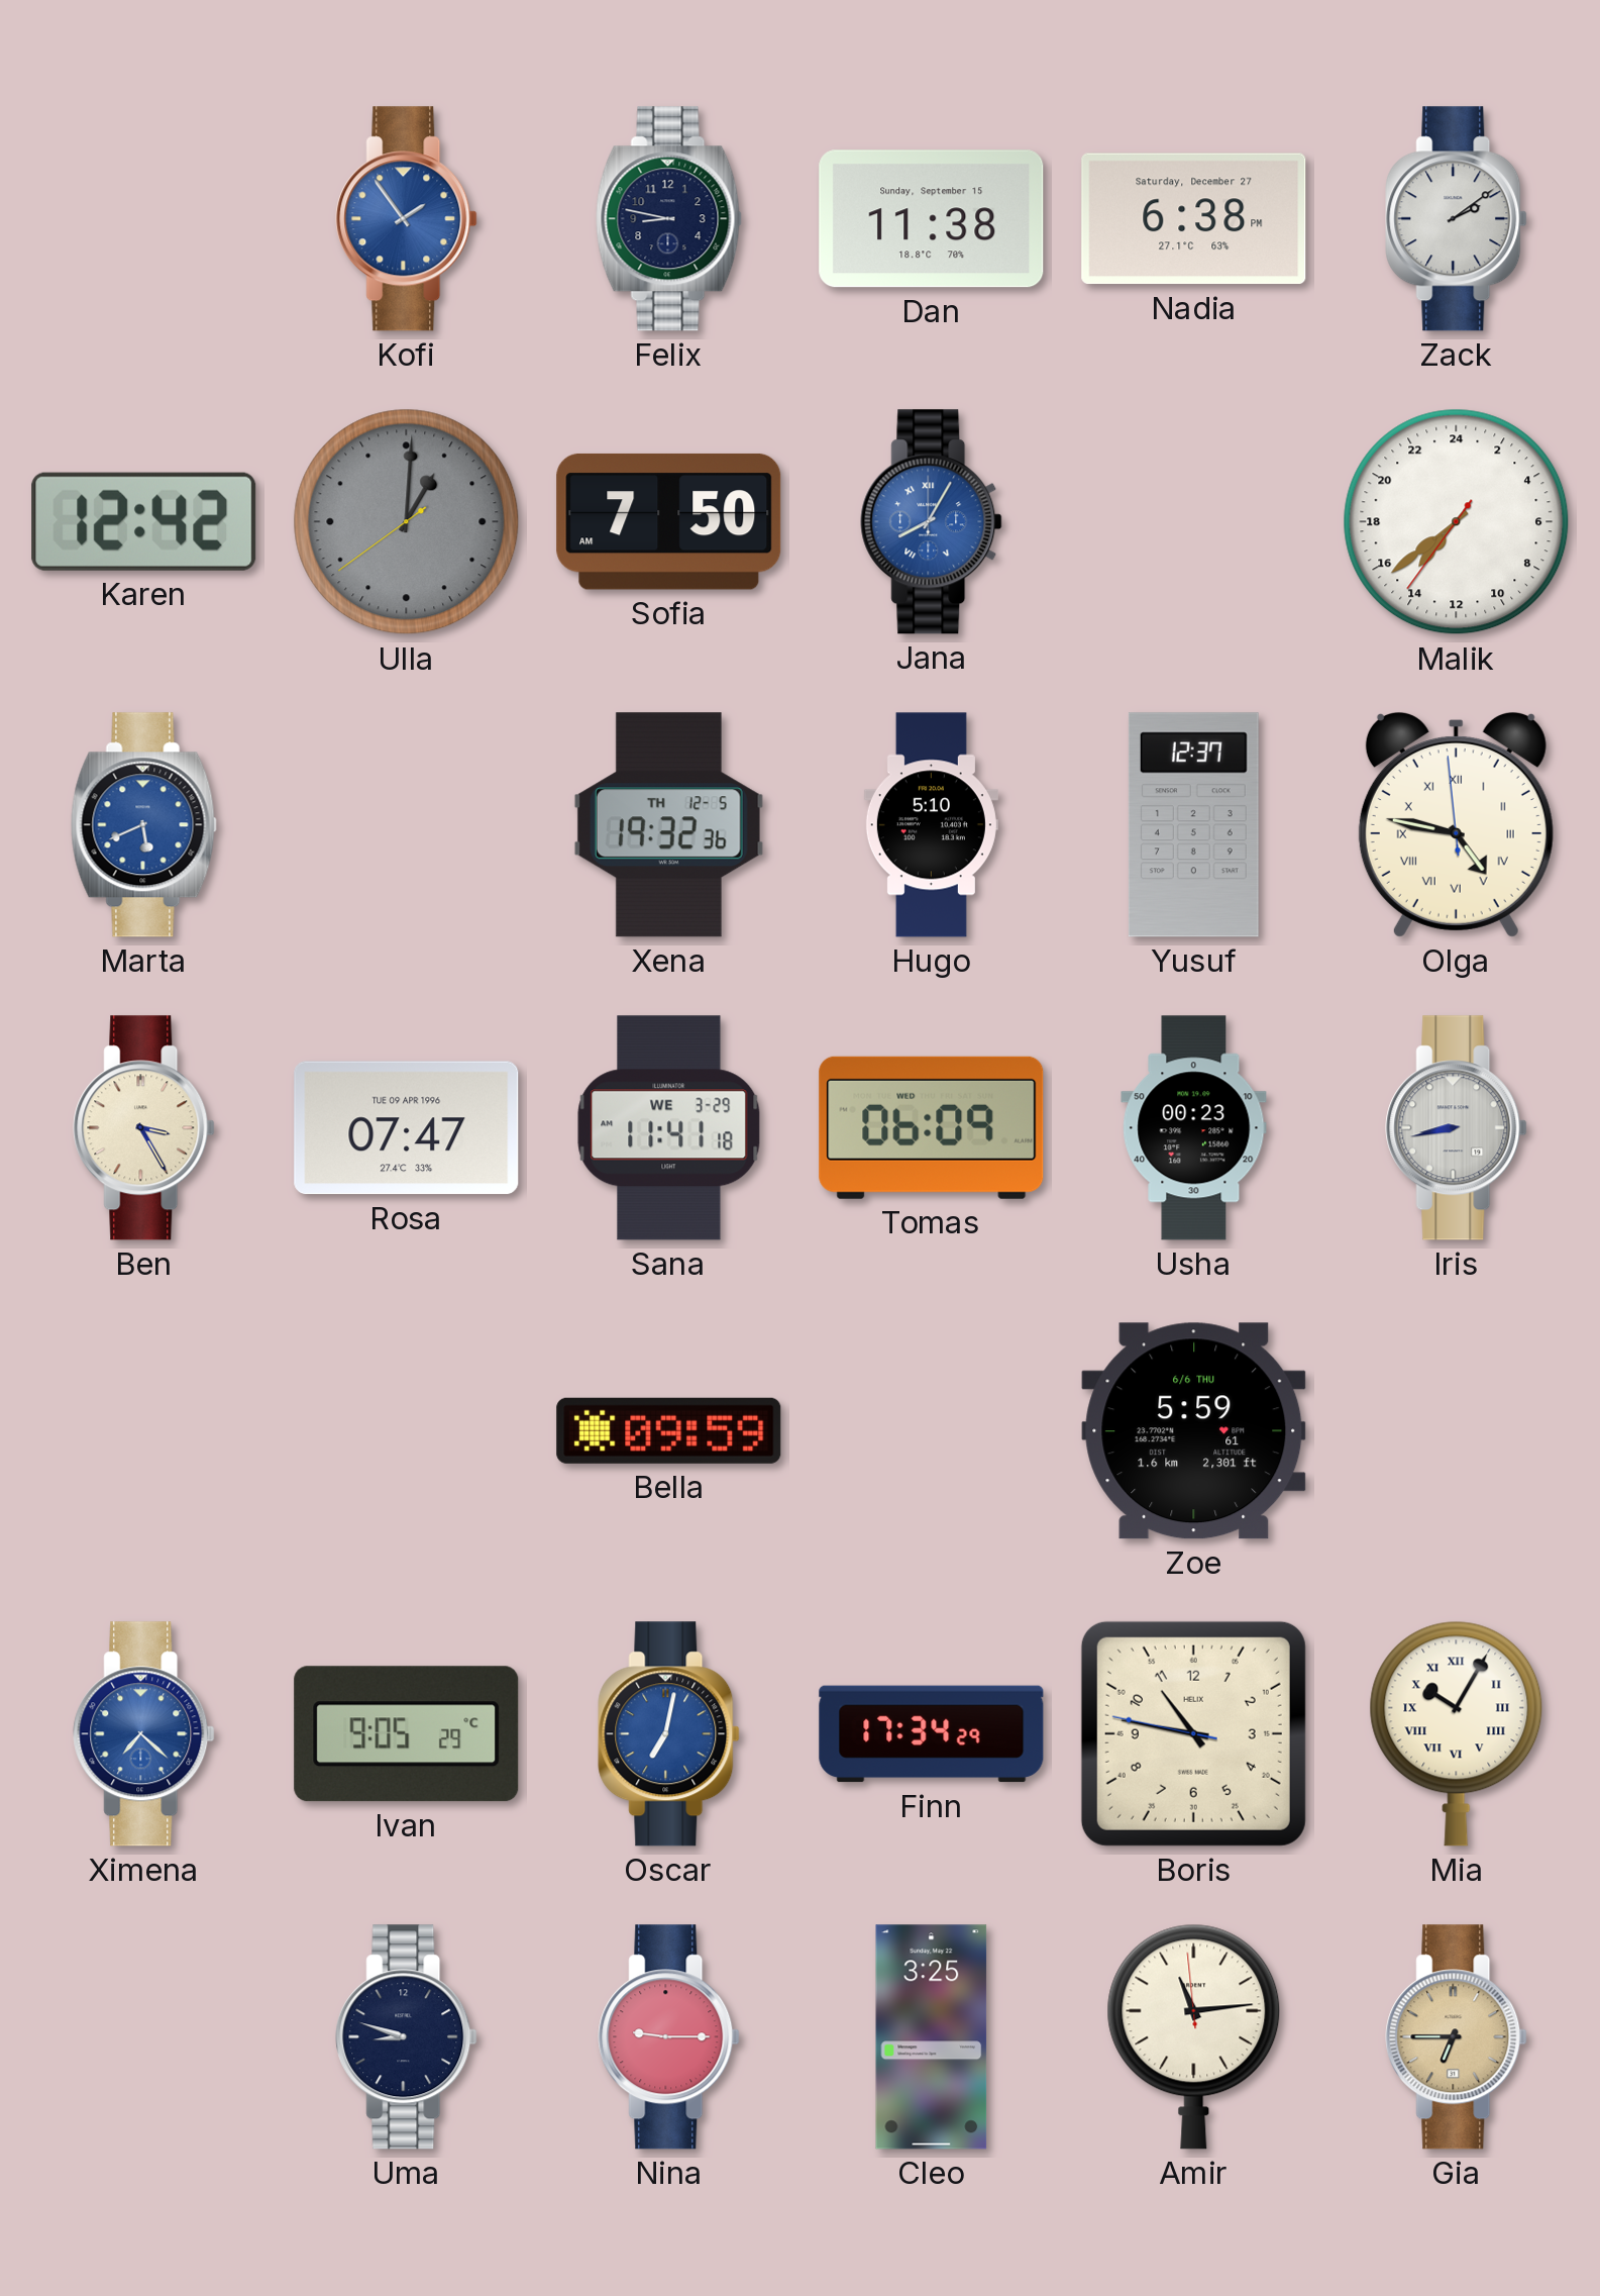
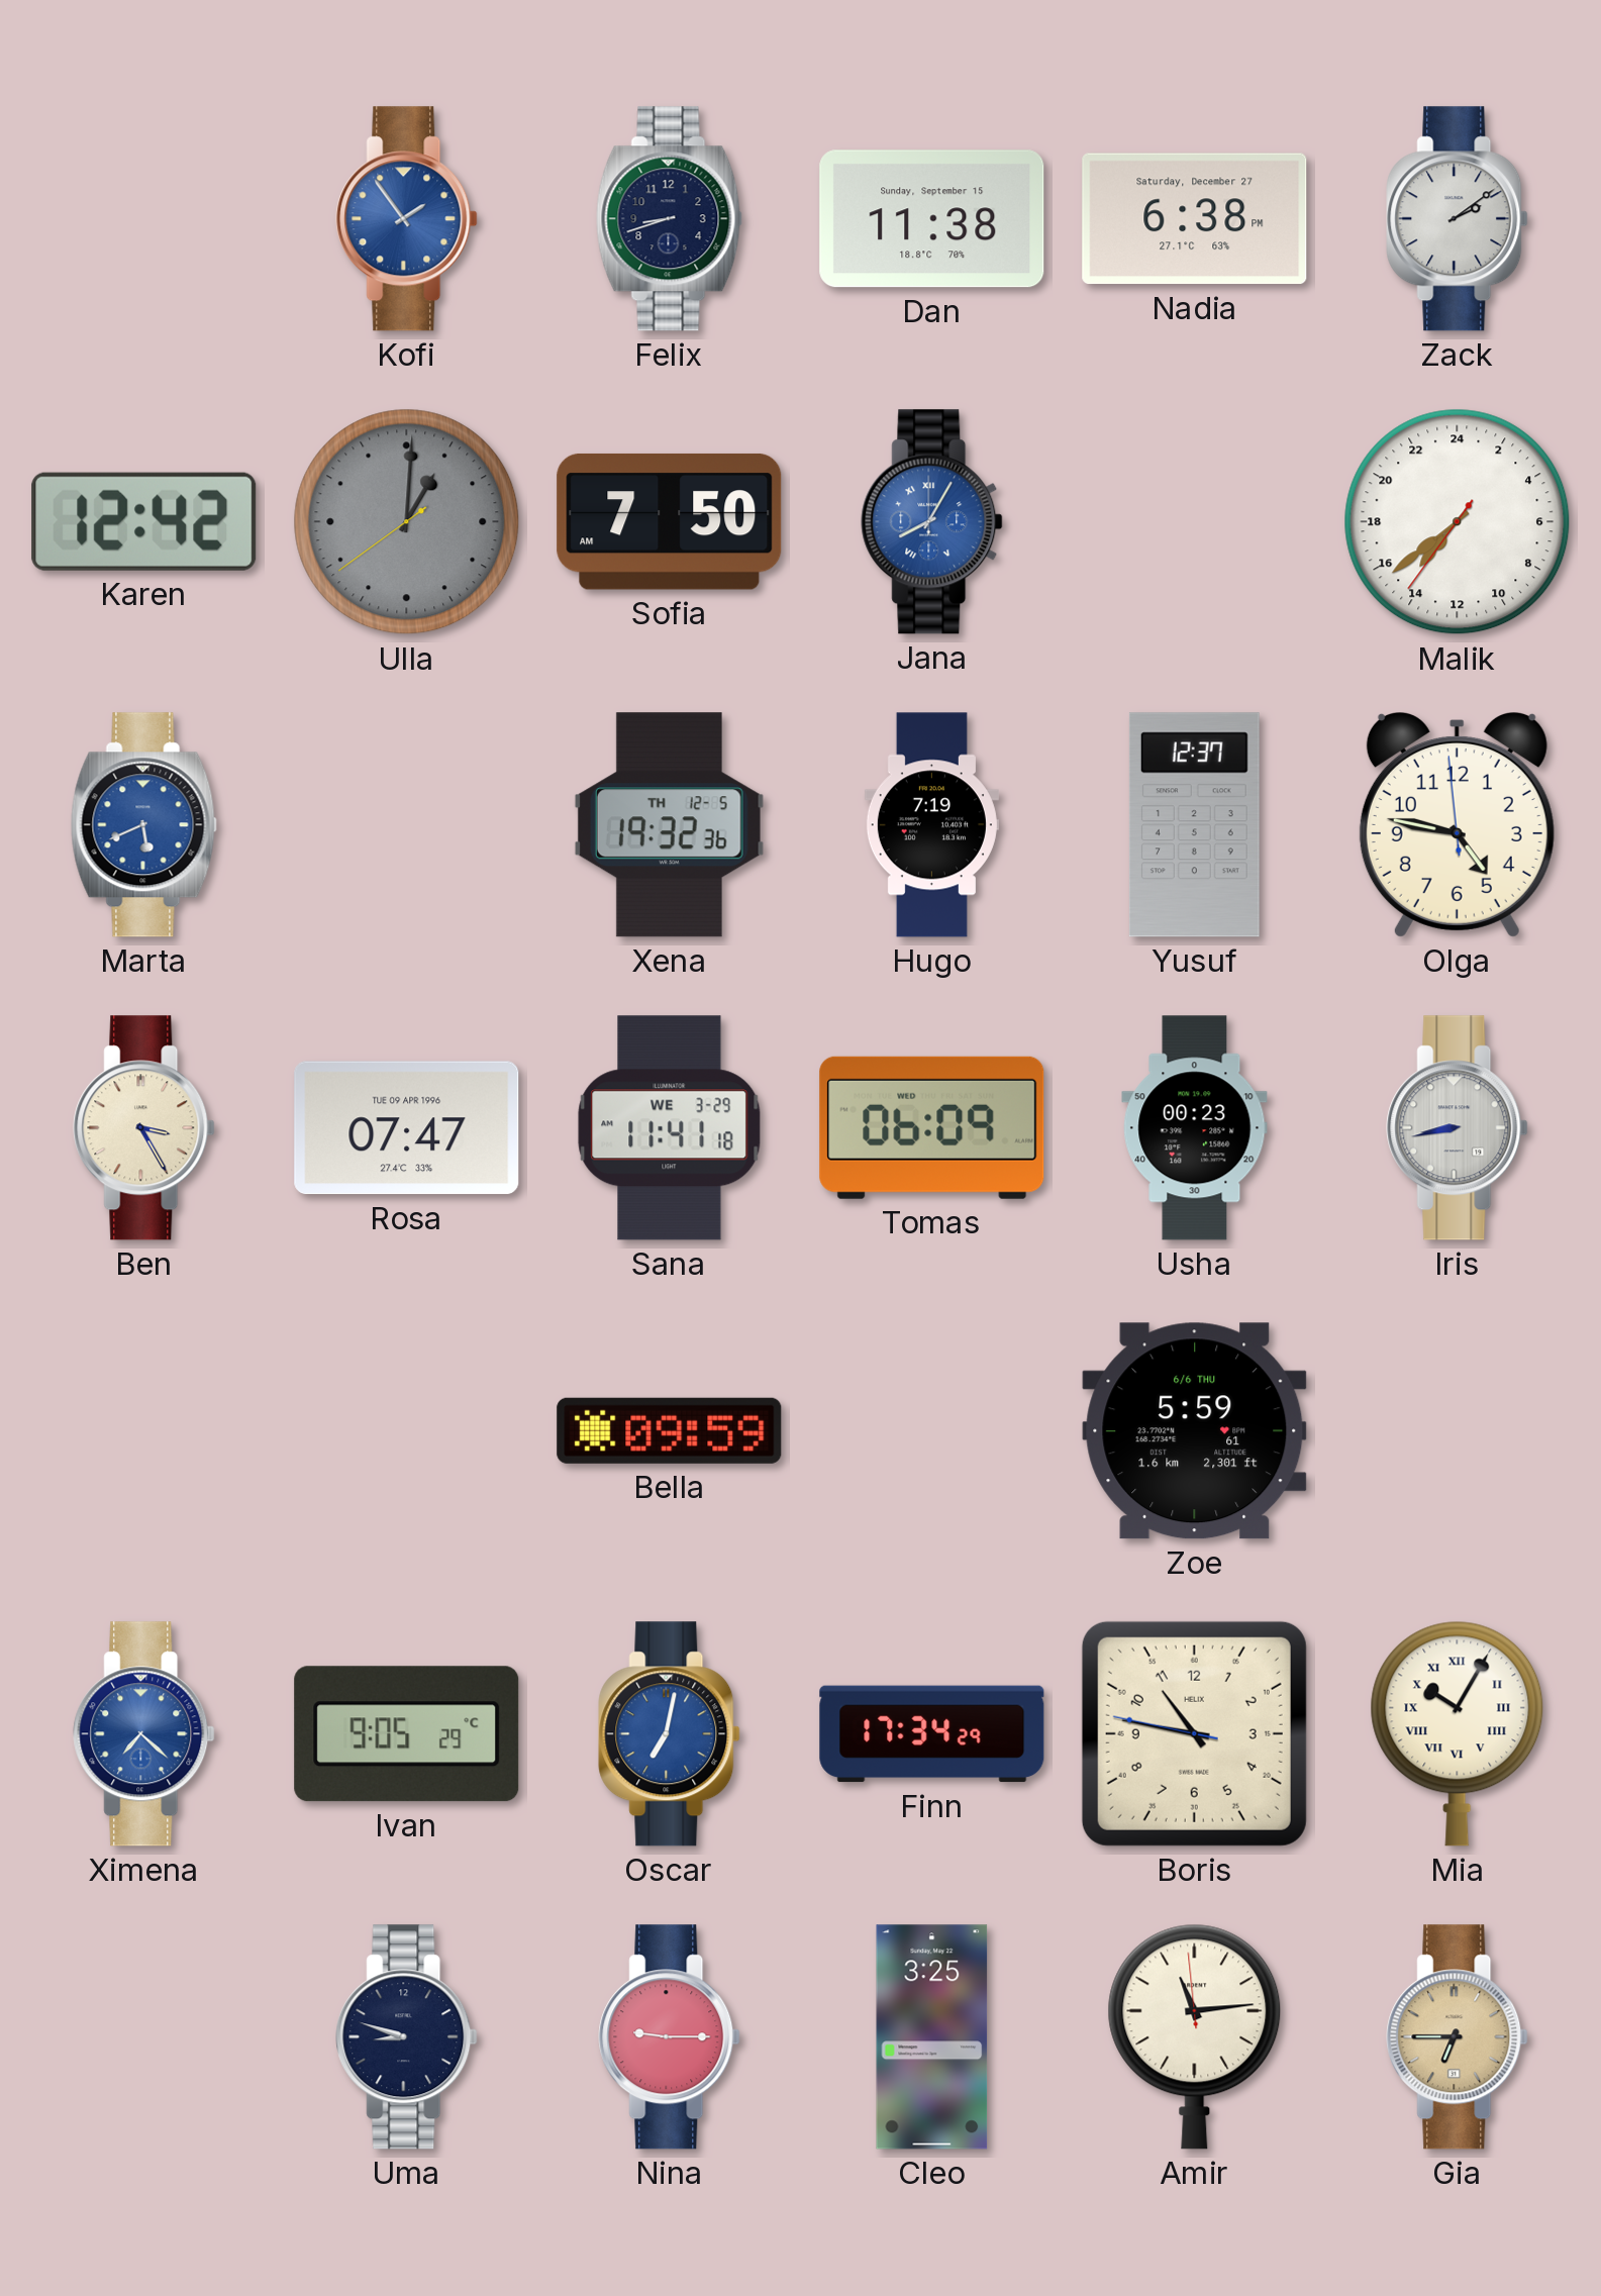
Felix: 8:47 -> 8:42
Hugo: 5:10 -> 7:19
Olga numerals: Roman -> Arabic
